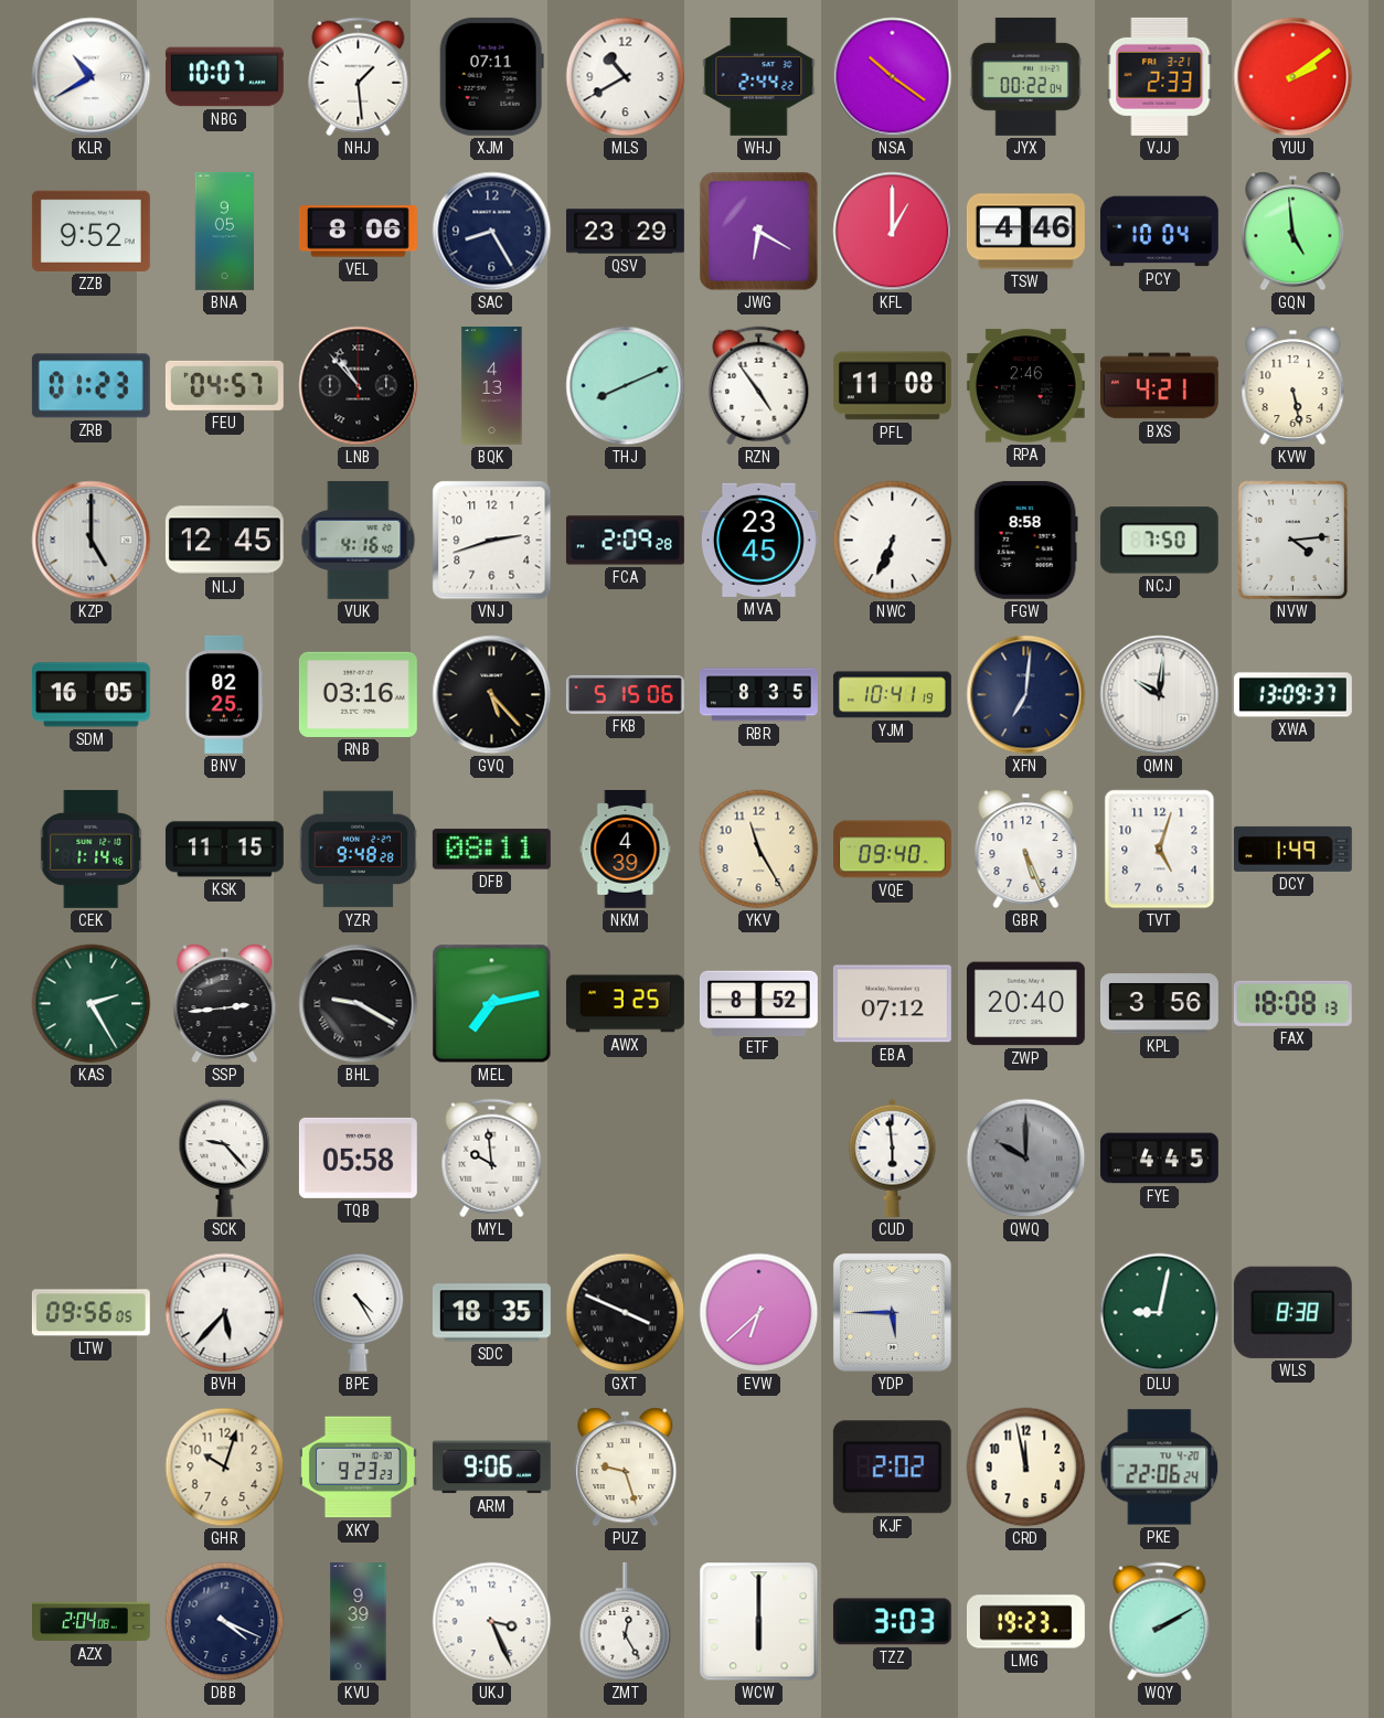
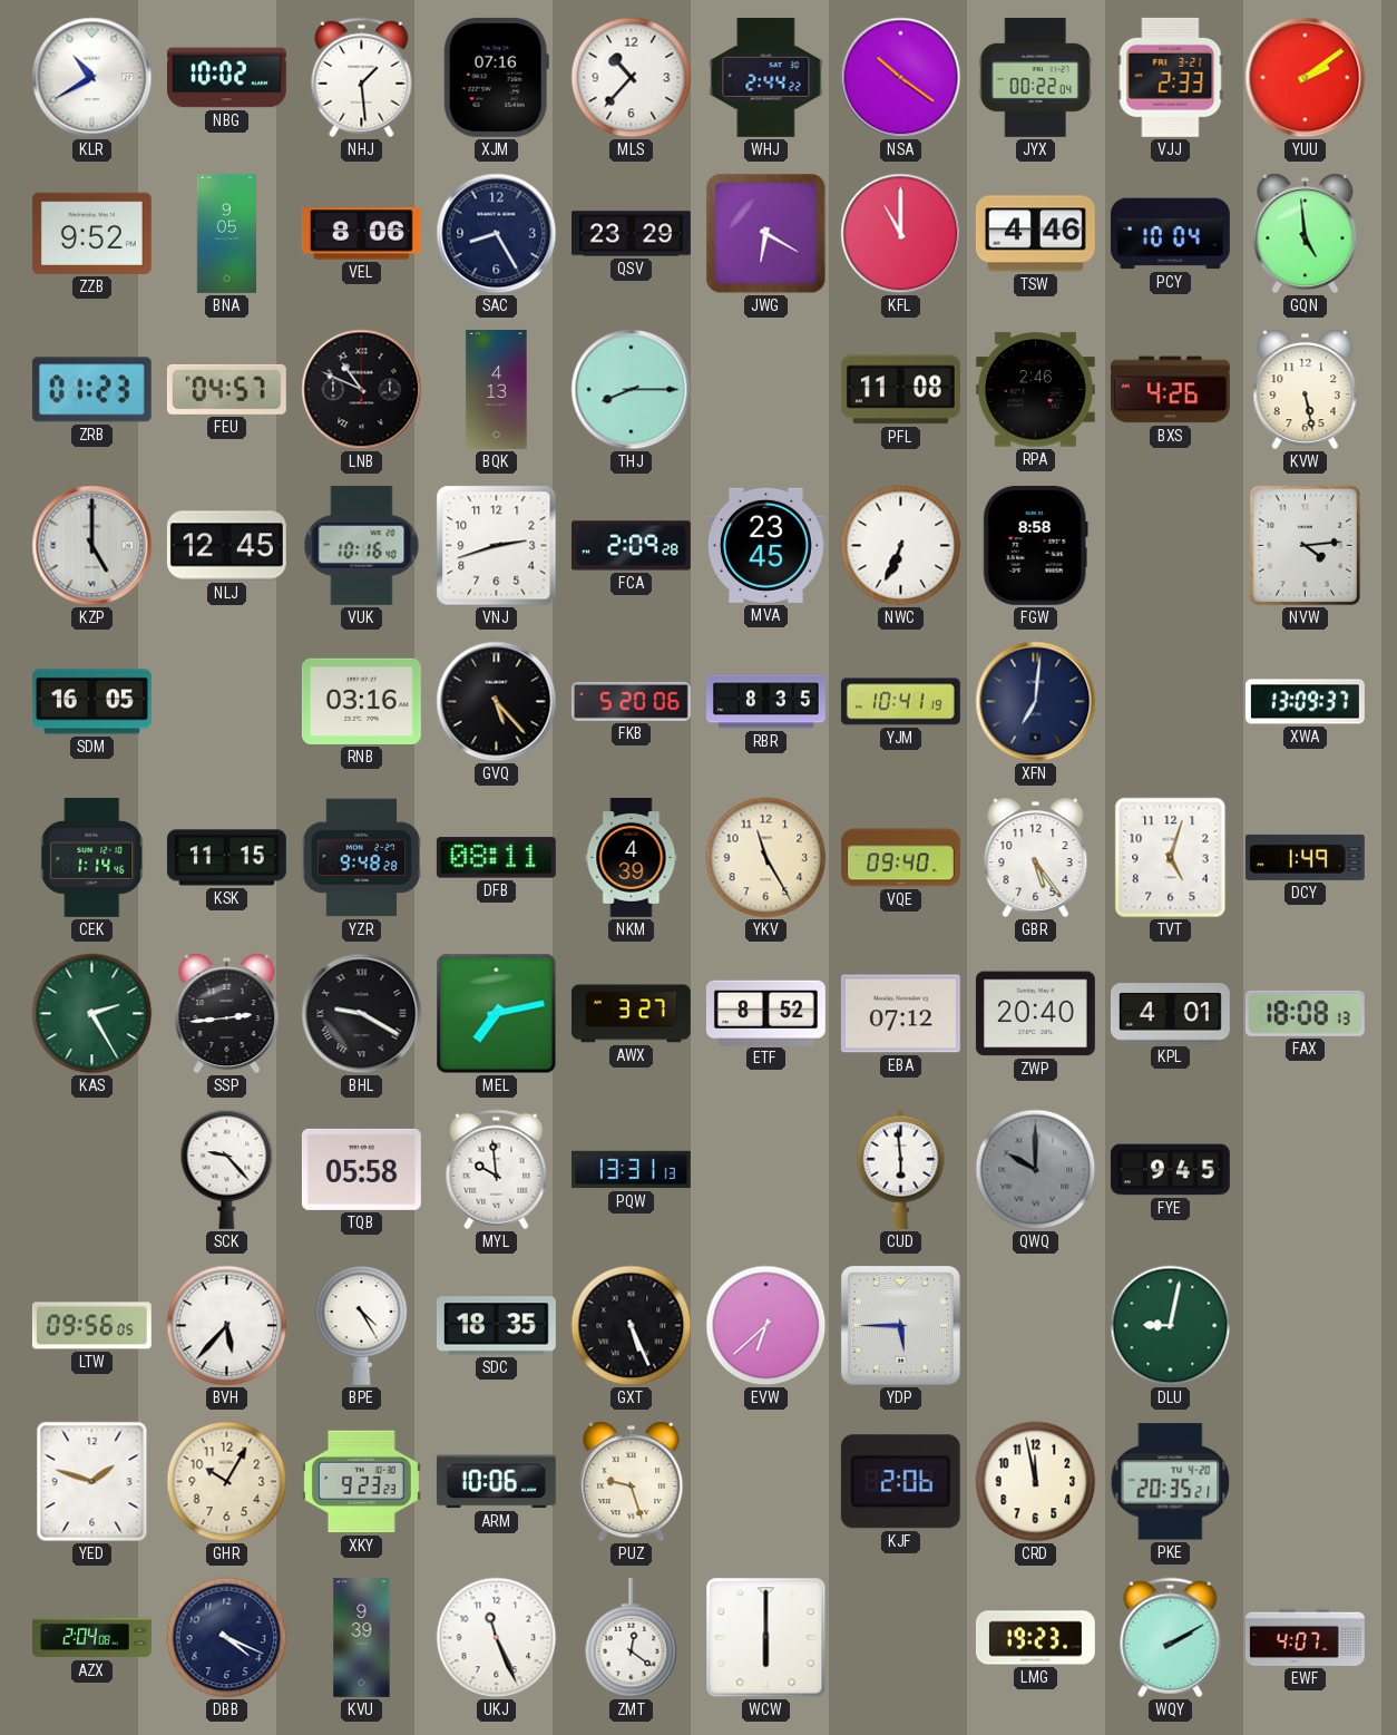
NBG: 10:07 -> 10:02
XJM: 07:11 -> 07:16
MLS: 10:40 -> 10:37
KFL: 1:00 -> 11:00
LNB: 10:53 -> 10:49
THJ: 8:11 -> 8:15
RZN: 4:54 -> none
BXS: 4:21 -> 4:26
VUK: 4:16 -> 10:16
NCJ: 7:50 -> none
BNV: 02:25 -> none
FKB: 5:15 -> 5:20
QMN: 10:01 -> none
GBR: 5:26 -> 5:24
AWX: 3:25 -> 3:27
KPL: 3:56 -> 4:01
PQW: none -> 13:31
FYE: 4:45 -> 9:45
GXT: 3:49 -> 5:26
WLS: 8:38 -> none
YED: none -> 1:48
GHR: 10:03 -> 10:05
ARM: 9:06 -> 10:06
KJF: 2:02 -> 2:06
PKE: 22:06 -> 20:35
UKJ: 3:26 -> 11:26
ZMT: 12:25 -> 12:21
TZZ: 3:03 -> none
EWF: none -> 4:07
